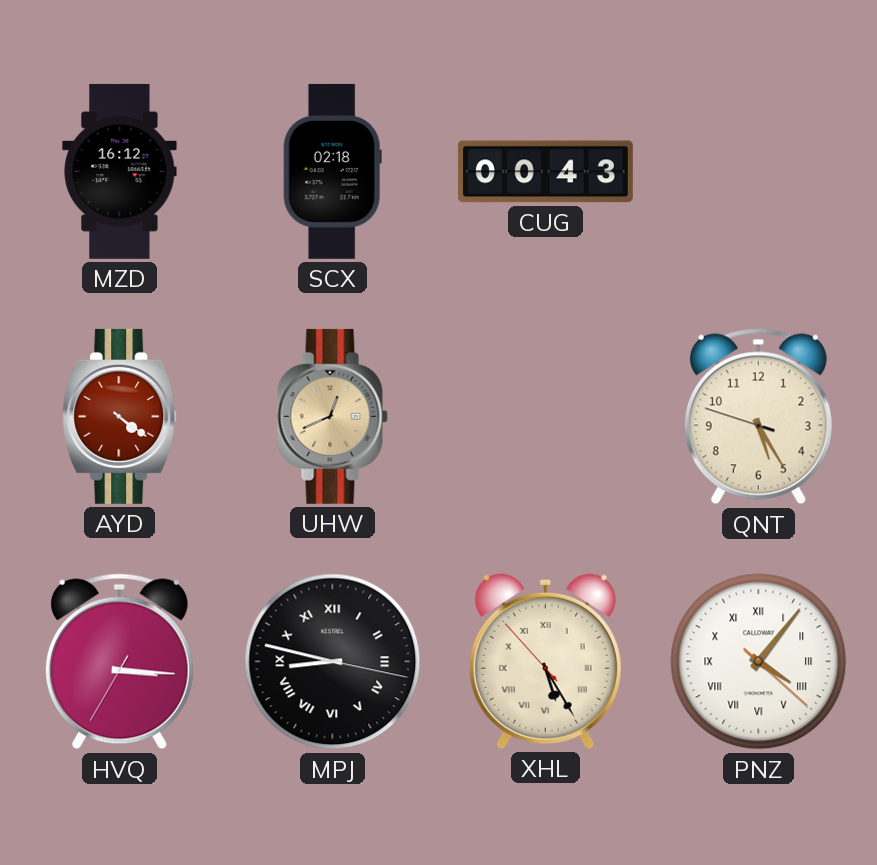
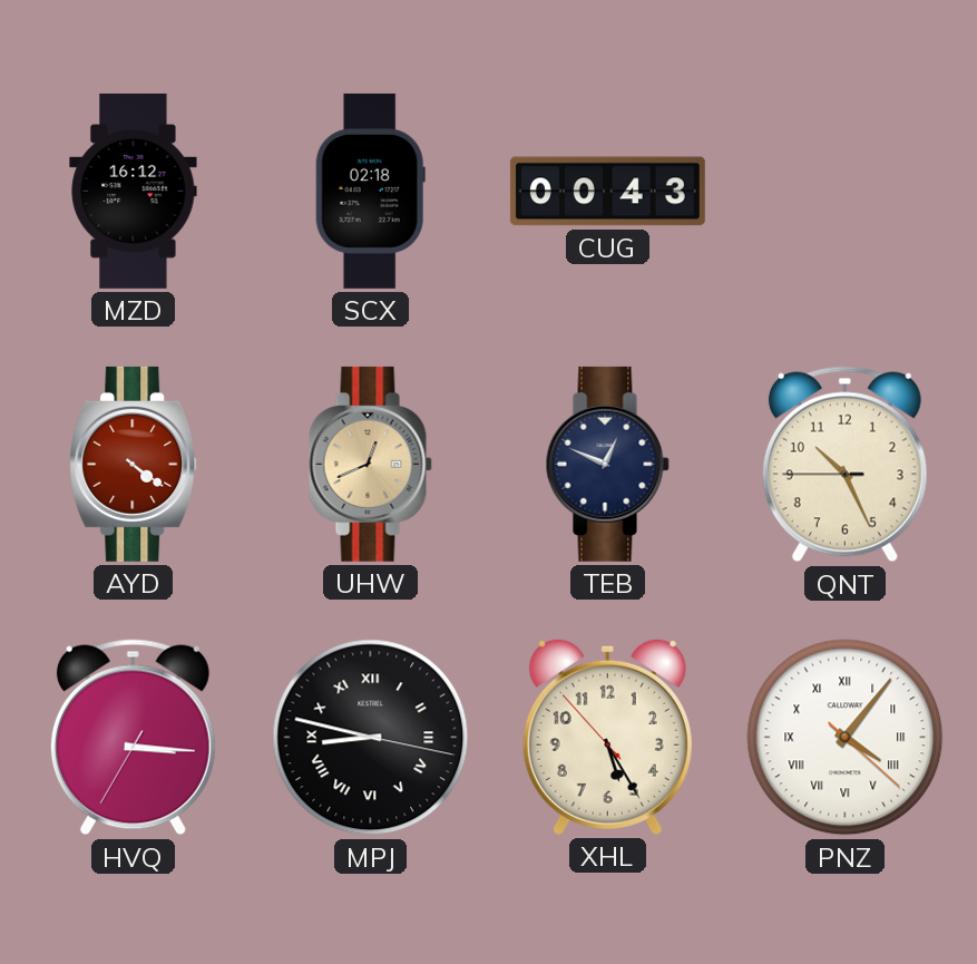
TEB: none -> 12:49
QNT: 5:24 -> 10:25
XHL numerals: Roman -> Arabic
